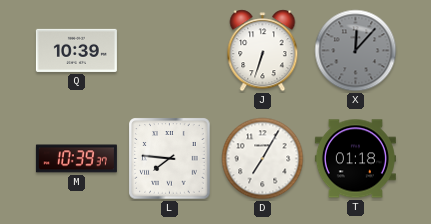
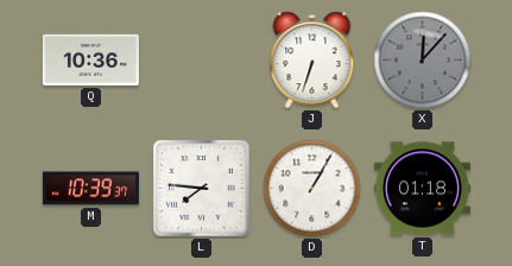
Q: 10:39 -> 10:36
D: 7:05 -> 1:05
